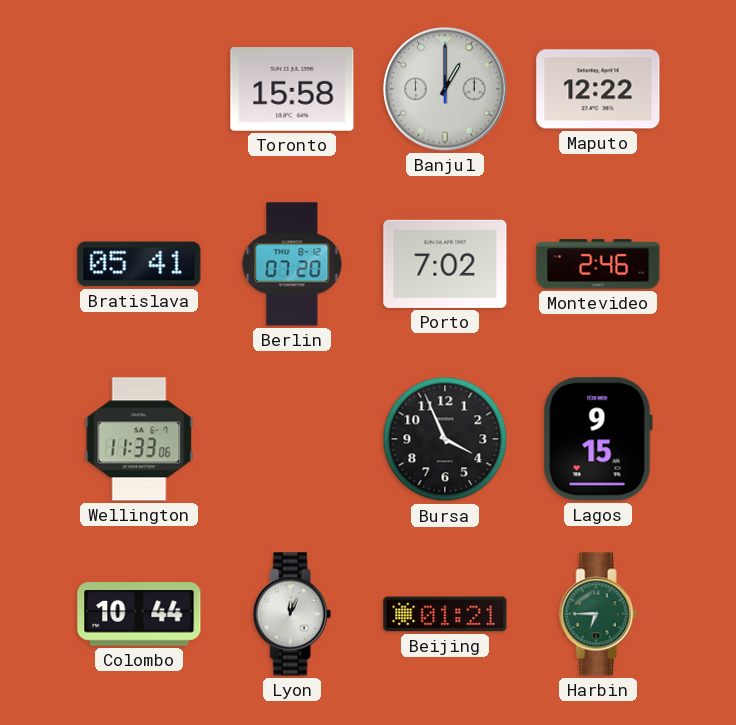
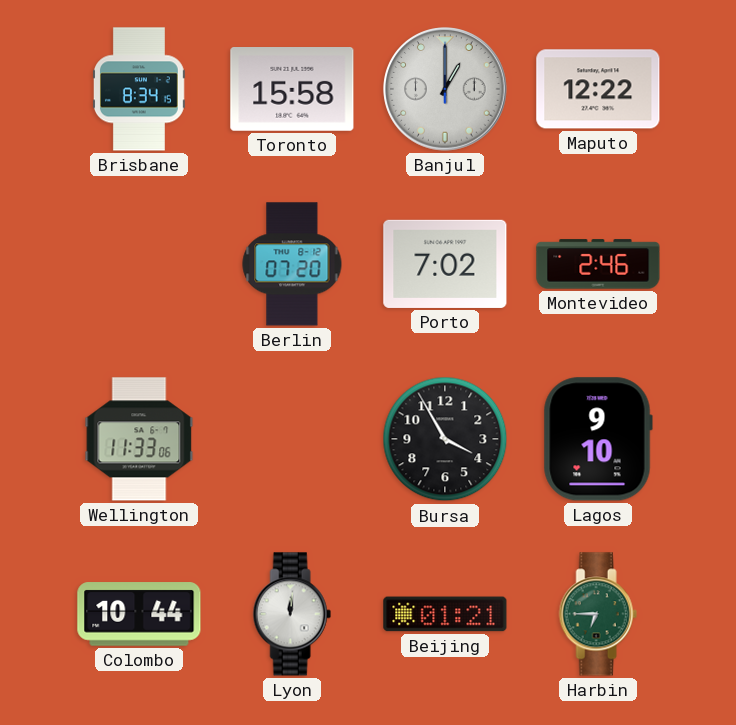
Brisbane: none -> 8:34
Bratislava: 05:41 -> none
Bursa: 3:56 -> 3:55
Lagos: 9:15 -> 9:10
Lyon: 12:04 -> 12:01
